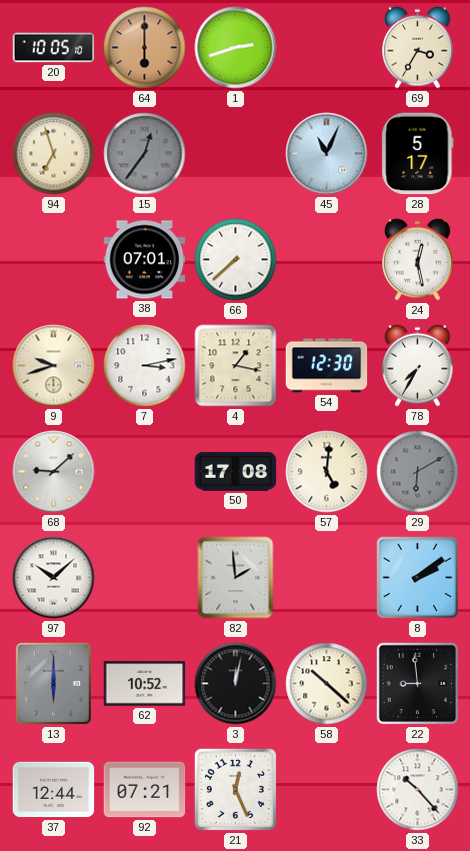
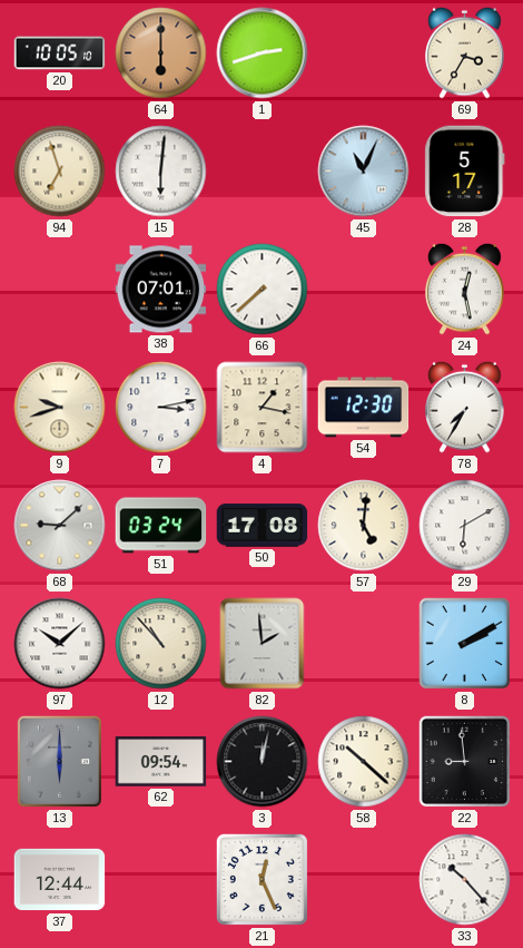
15: 12:36 -> 6:01
15 dial: grey -> white
51: none -> 03:24
29 dial: grey -> white
12: none -> 10:53
8: 2:09 -> 2:10
62: 10:52 -> 09:54
92: 07:21 -> none
